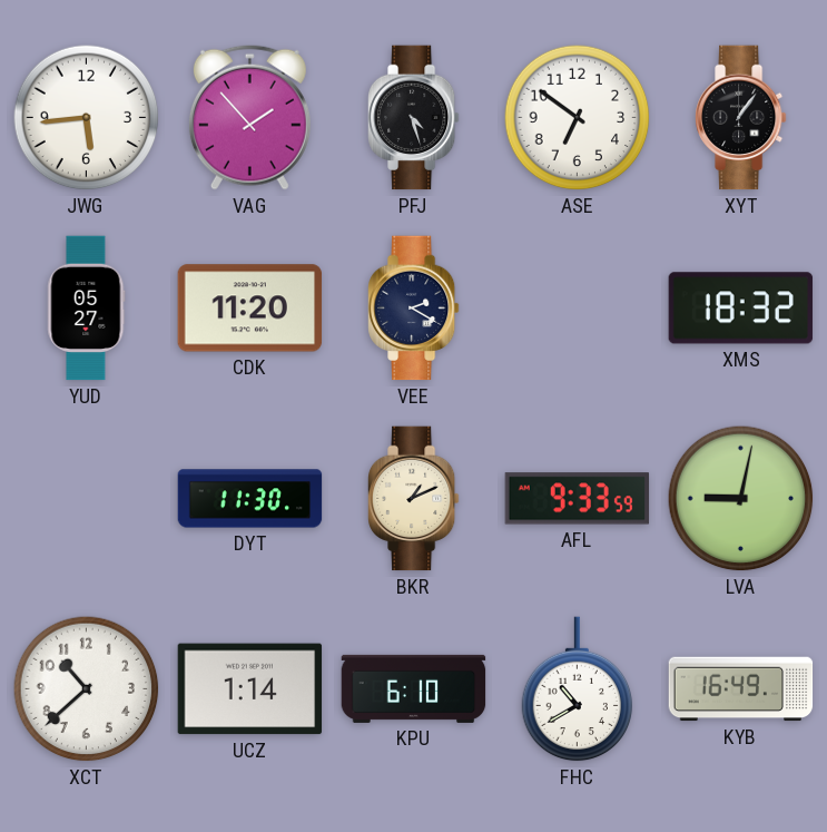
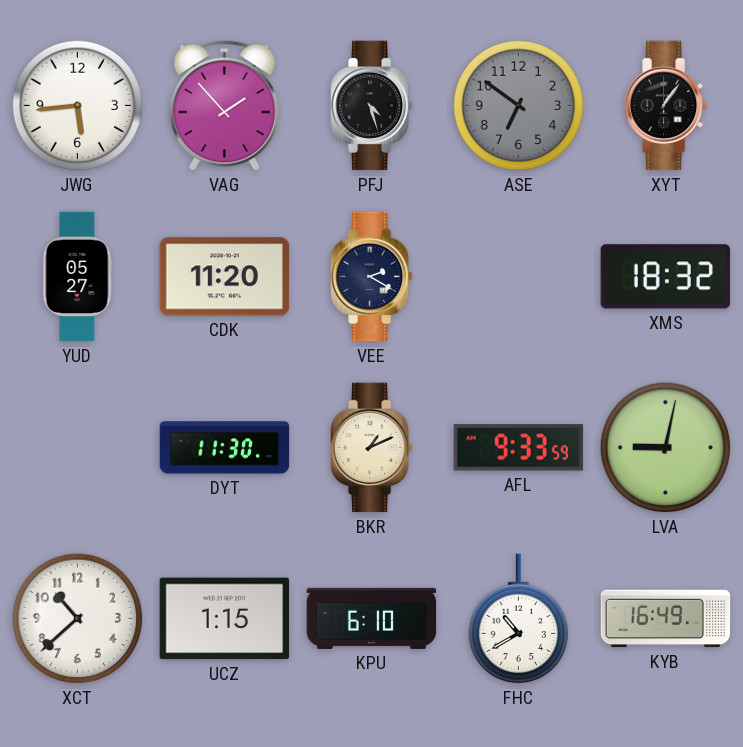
ASE dial: white -> grey
UCZ: 1:14 -> 1:15
